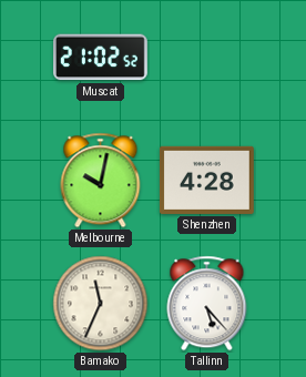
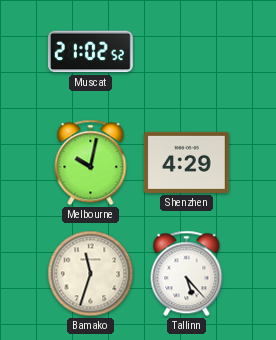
Shenzhen: 4:28 -> 4:29
Bamako: 11:34 -> 11:33
